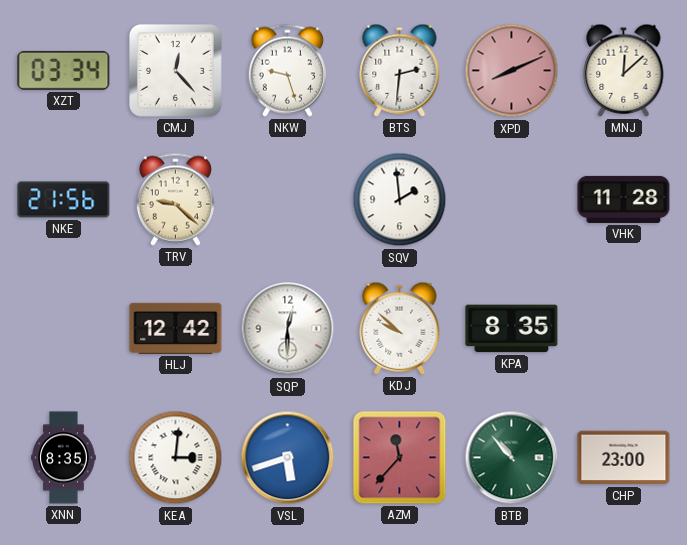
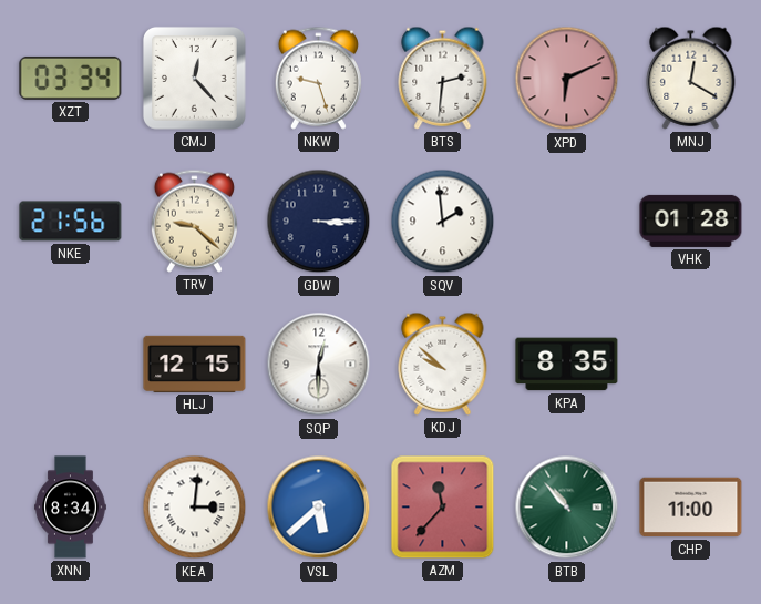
XPD: 8:11 -> 6:11
MNJ: 12:08 -> 12:20
GDW: none -> 3:15
VHK: 11:28 -> 01:28
HLJ: 12:42 -> 12:15
XNN: 8:35 -> 8:34
VSL: 5:42 -> 5:38
CHP: 23:00 -> 11:00
